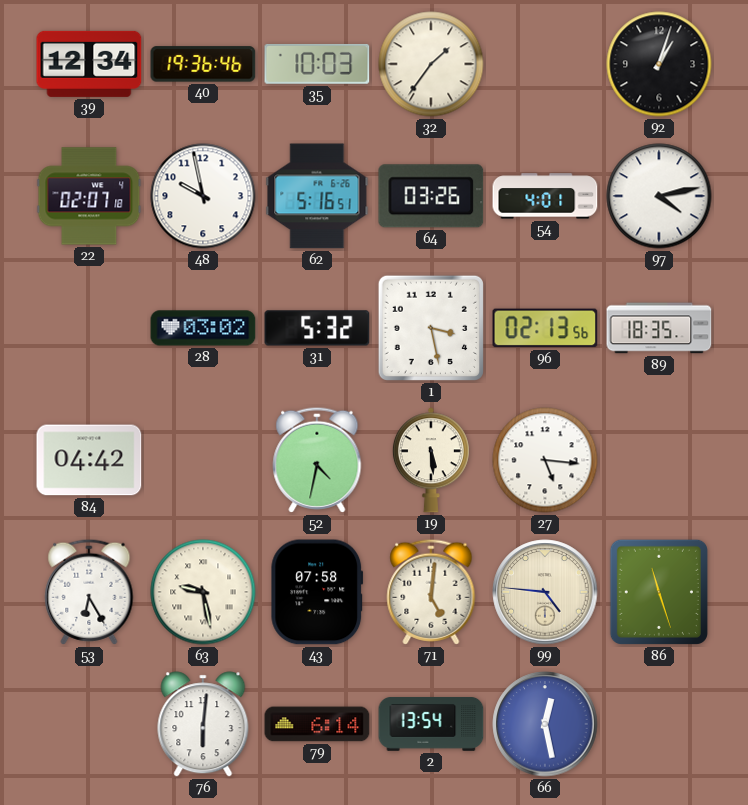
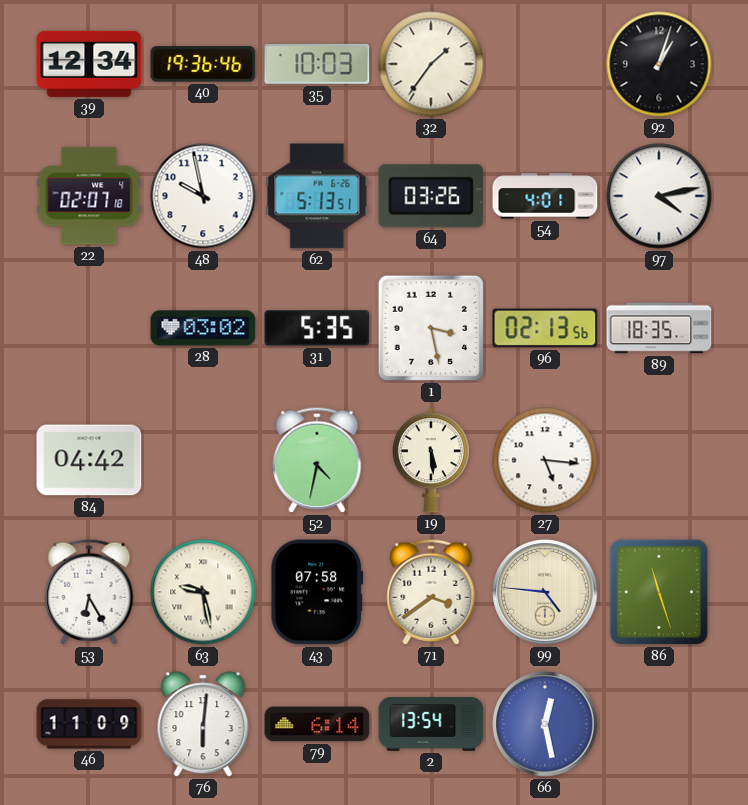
62: 5:16 -> 5:13
31: 5:32 -> 5:35
71: 5:01 -> 3:39
46: none -> 11:09
